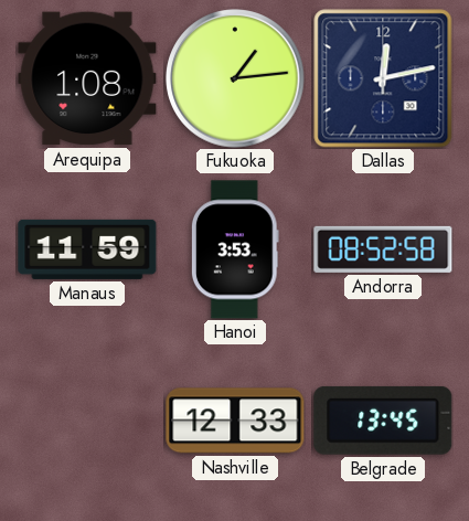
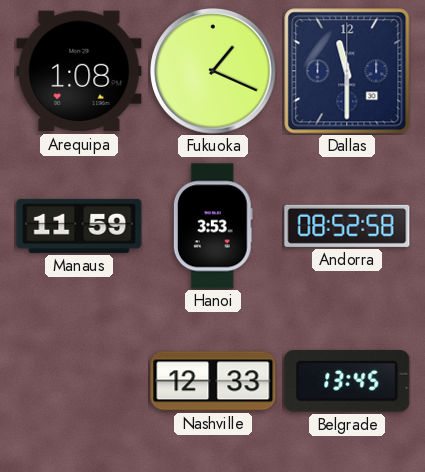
Fukuoka: 1:14 -> 1:19
Dallas: 12:13 -> 11:30
